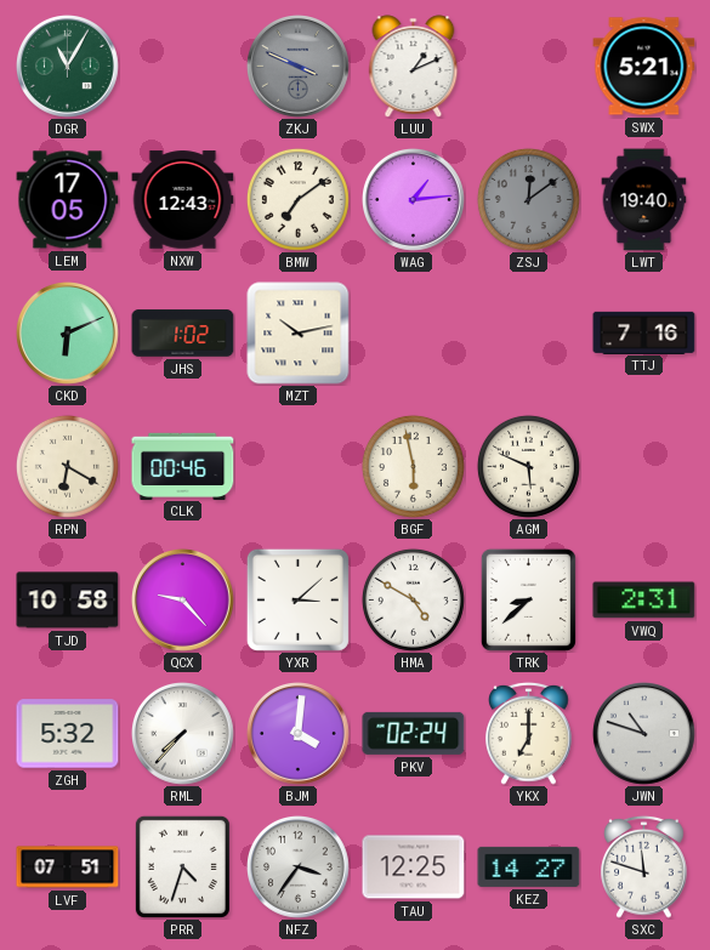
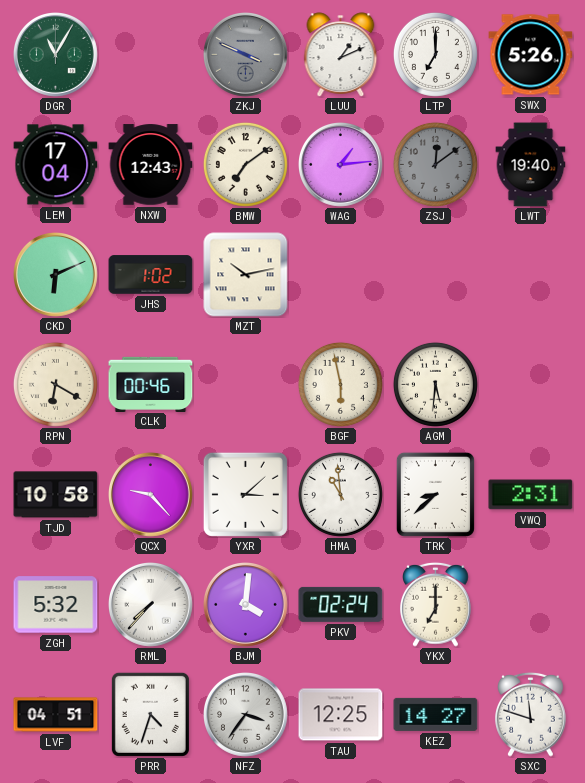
LTP: none -> 7:00
SWX: 5:21 -> 5:26
LEM: 17:05 -> 17:04
TTJ: 7:16 -> none
AGM: 5:49 -> 5:31
HMA: 4:50 -> 10:59
JWN: 10:48 -> none
LVF: 07:51 -> 04:51
